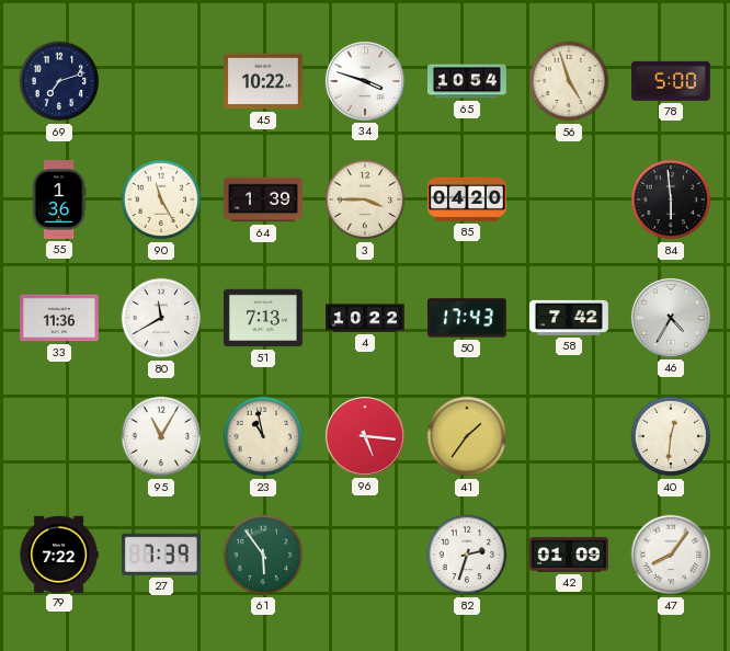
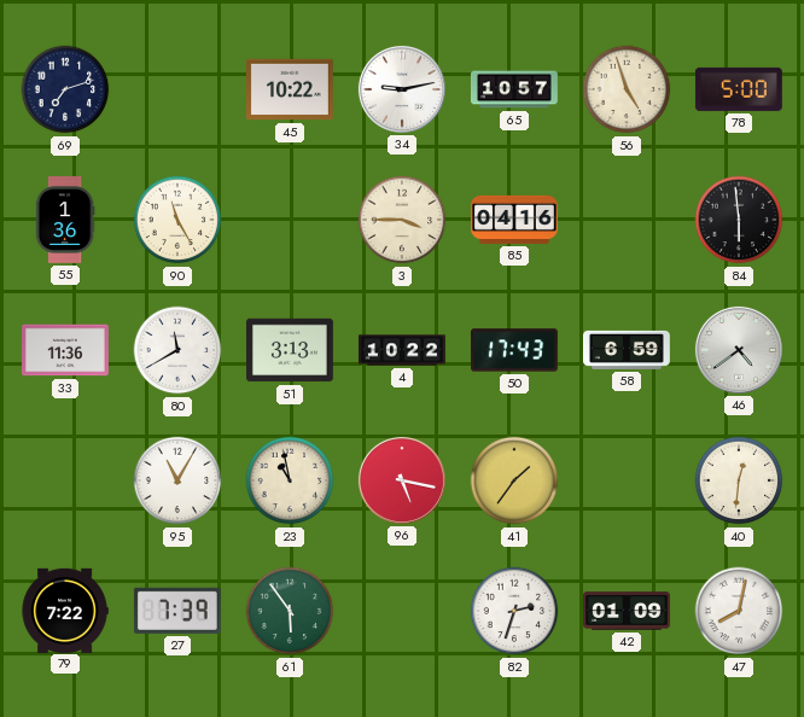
34: 3:48 -> 9:13
65: 10:54 -> 10:57
64: 1:39 -> none
85: 04:20 -> 04:16
51: 7:13 -> 3:13
58: 7:42 -> 6:59
46: 4:35 -> 4:39
96: 5:16 -> 5:17
47: 8:06 -> 8:02
